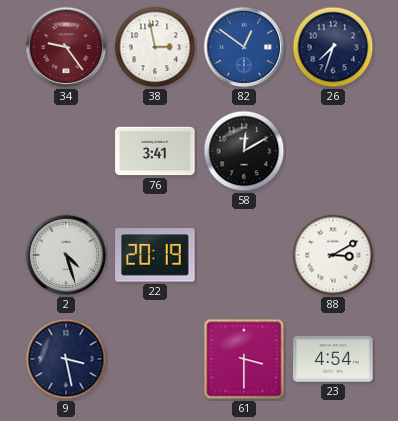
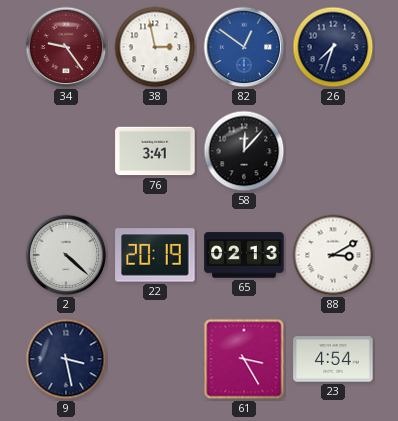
58: 12:10 -> 12:07
2: 4:27 -> 4:22
65: none -> 02:13
61: 3:30 -> 3:25
